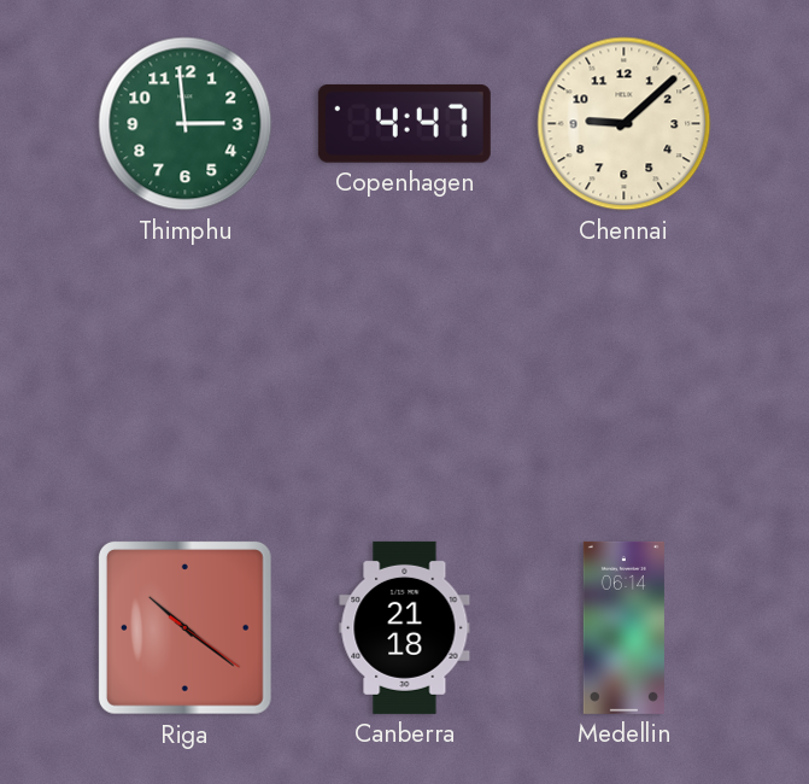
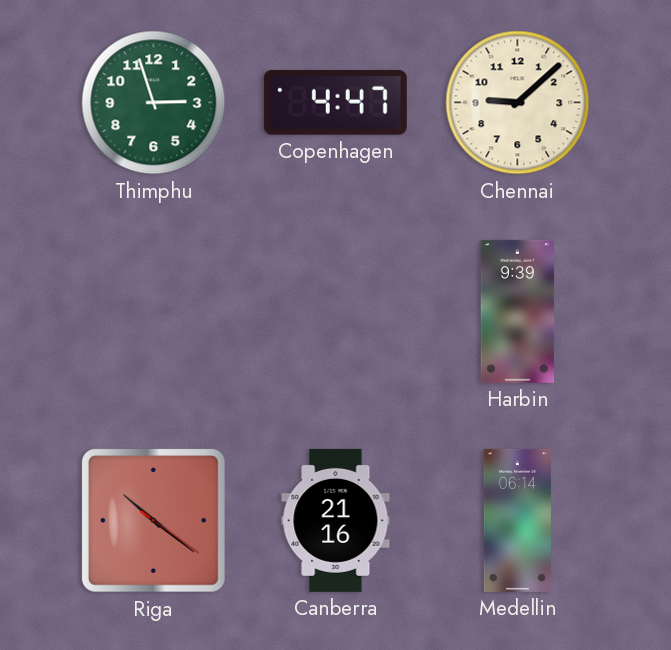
Thimphu: 2:59 -> 2:57
Harbin: none -> 9:39
Canberra: 21:18 -> 21:16
